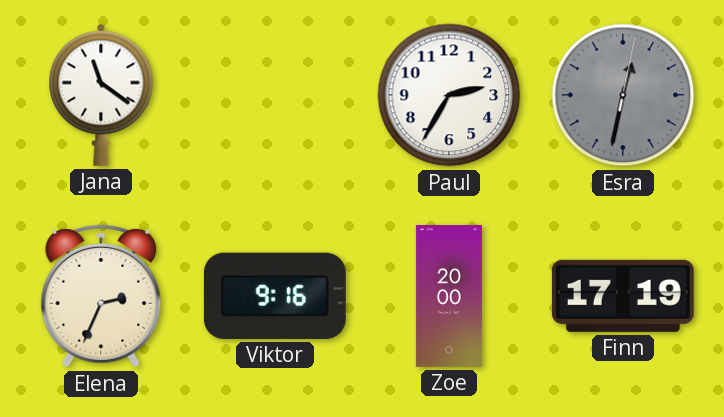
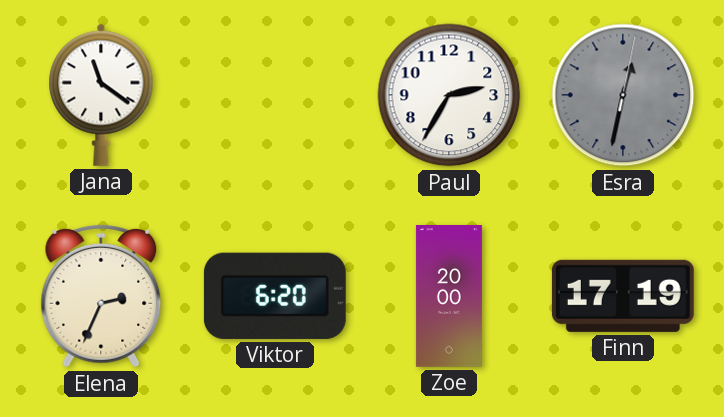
Viktor: 9:16 -> 6:20
